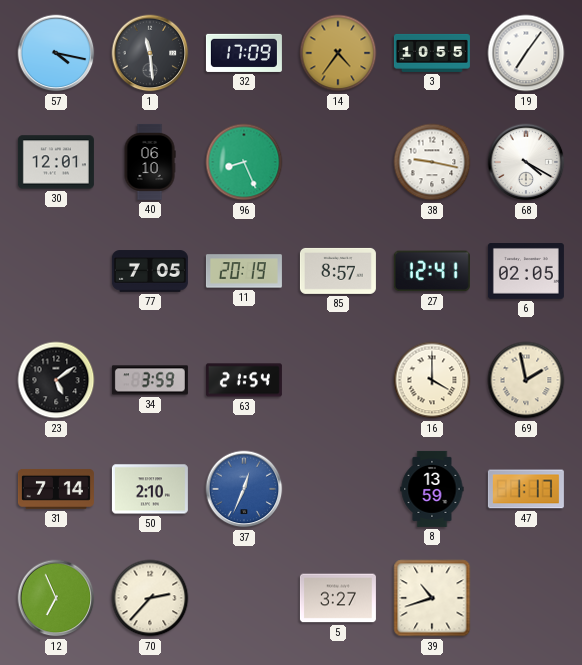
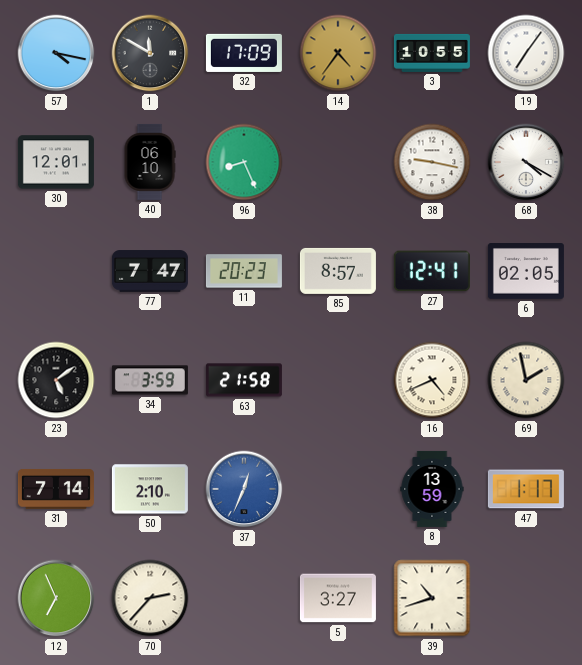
1: 11:29 -> 11:50
77: 7:05 -> 7:47
11: 20:19 -> 20:23
63: 21:54 -> 21:58
16: 4:00 -> 4:41
